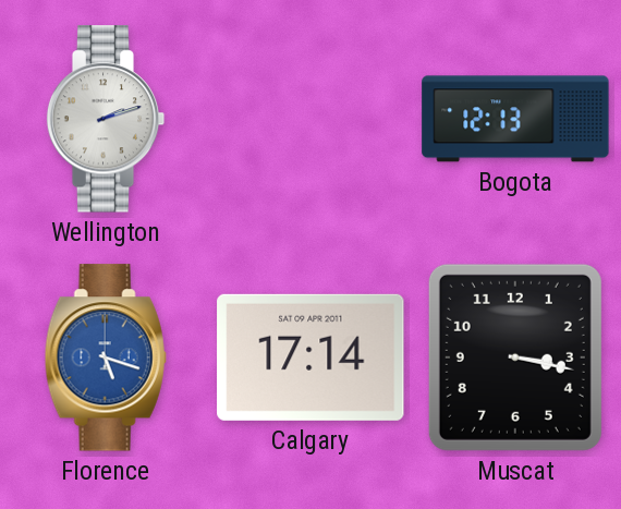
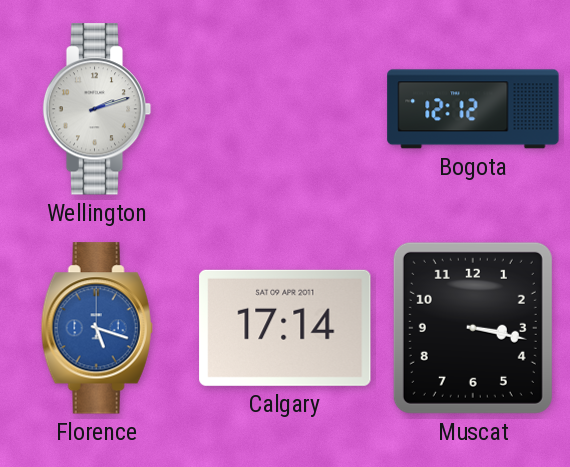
Bogota: 12:13 -> 12:12
